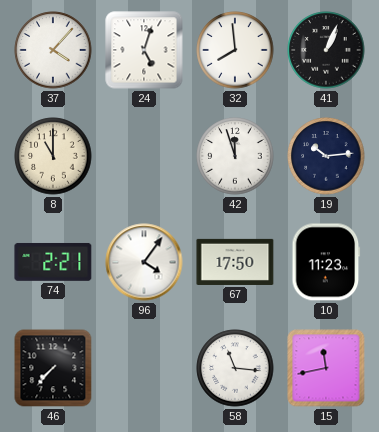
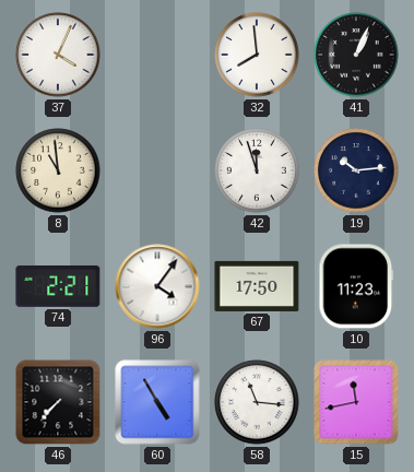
37: 4:07 -> 4:04
24: 5:03 -> none
8: 11:00 -> 10:59
60: none -> 4:55
